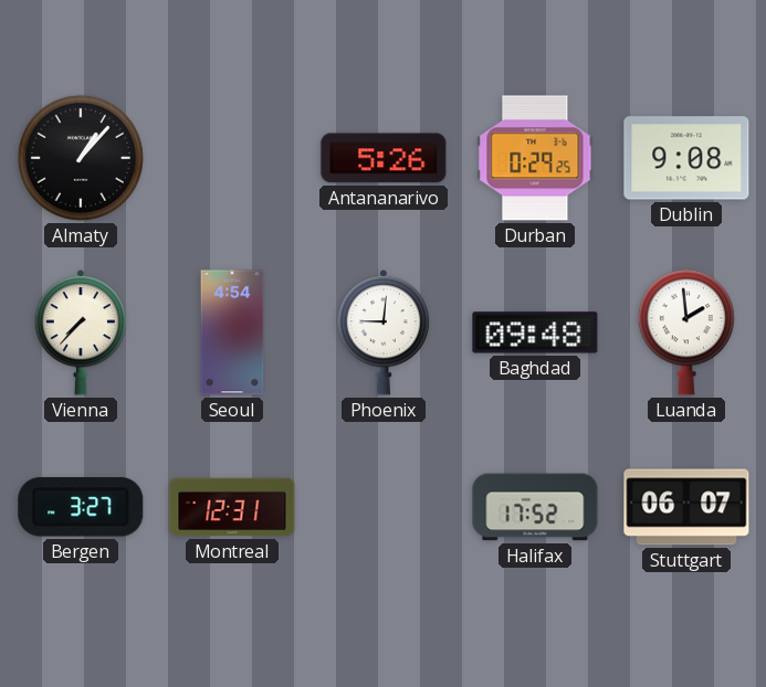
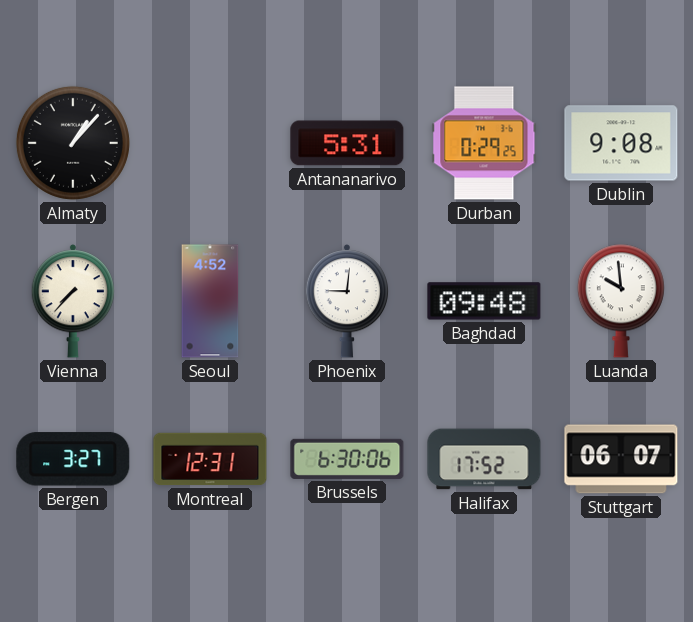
Antananarivo: 5:26 -> 5:31
Seoul: 4:54 -> 4:52
Luanda: 1:59 -> 9:59
Brussels: none -> 6:30
